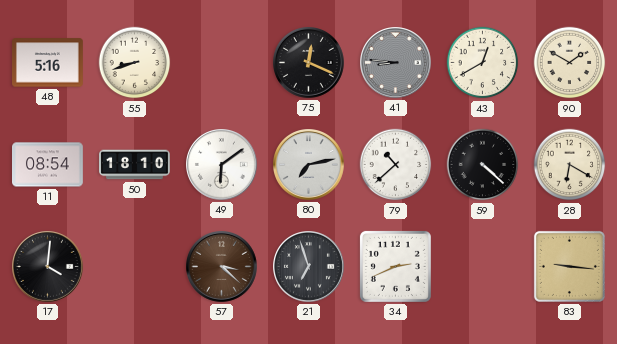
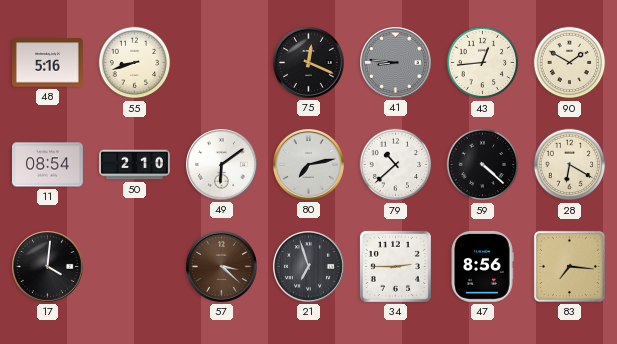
43: 12:40 -> 12:44
50: 18:10 -> 2:10
34: 2:41 -> 2:45
47: none -> 8:56
83: 9:16 -> 7:16
